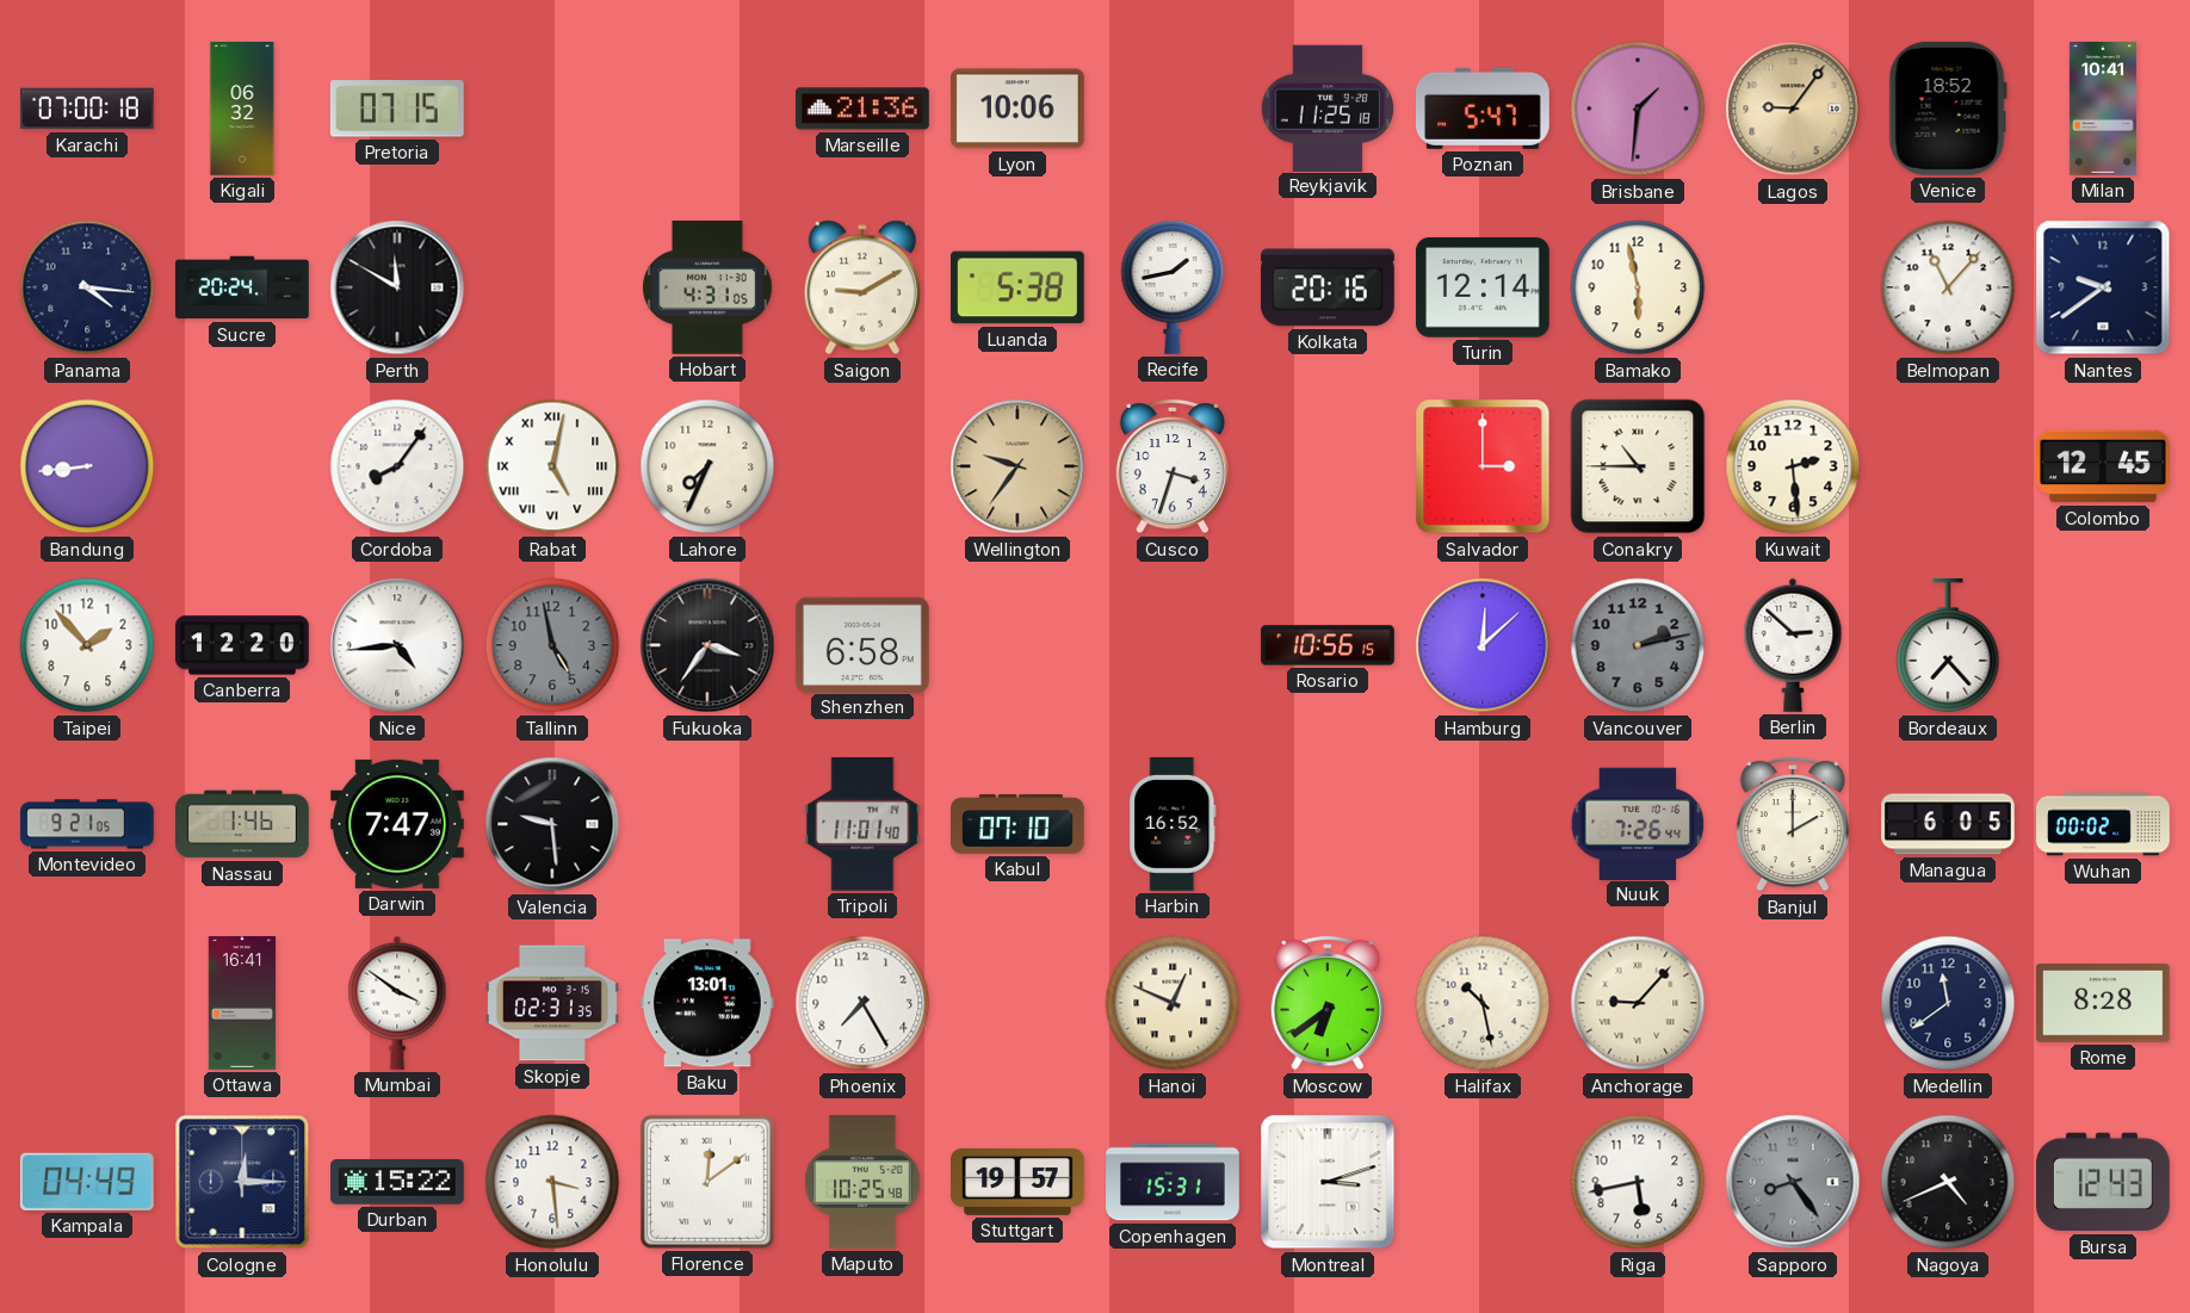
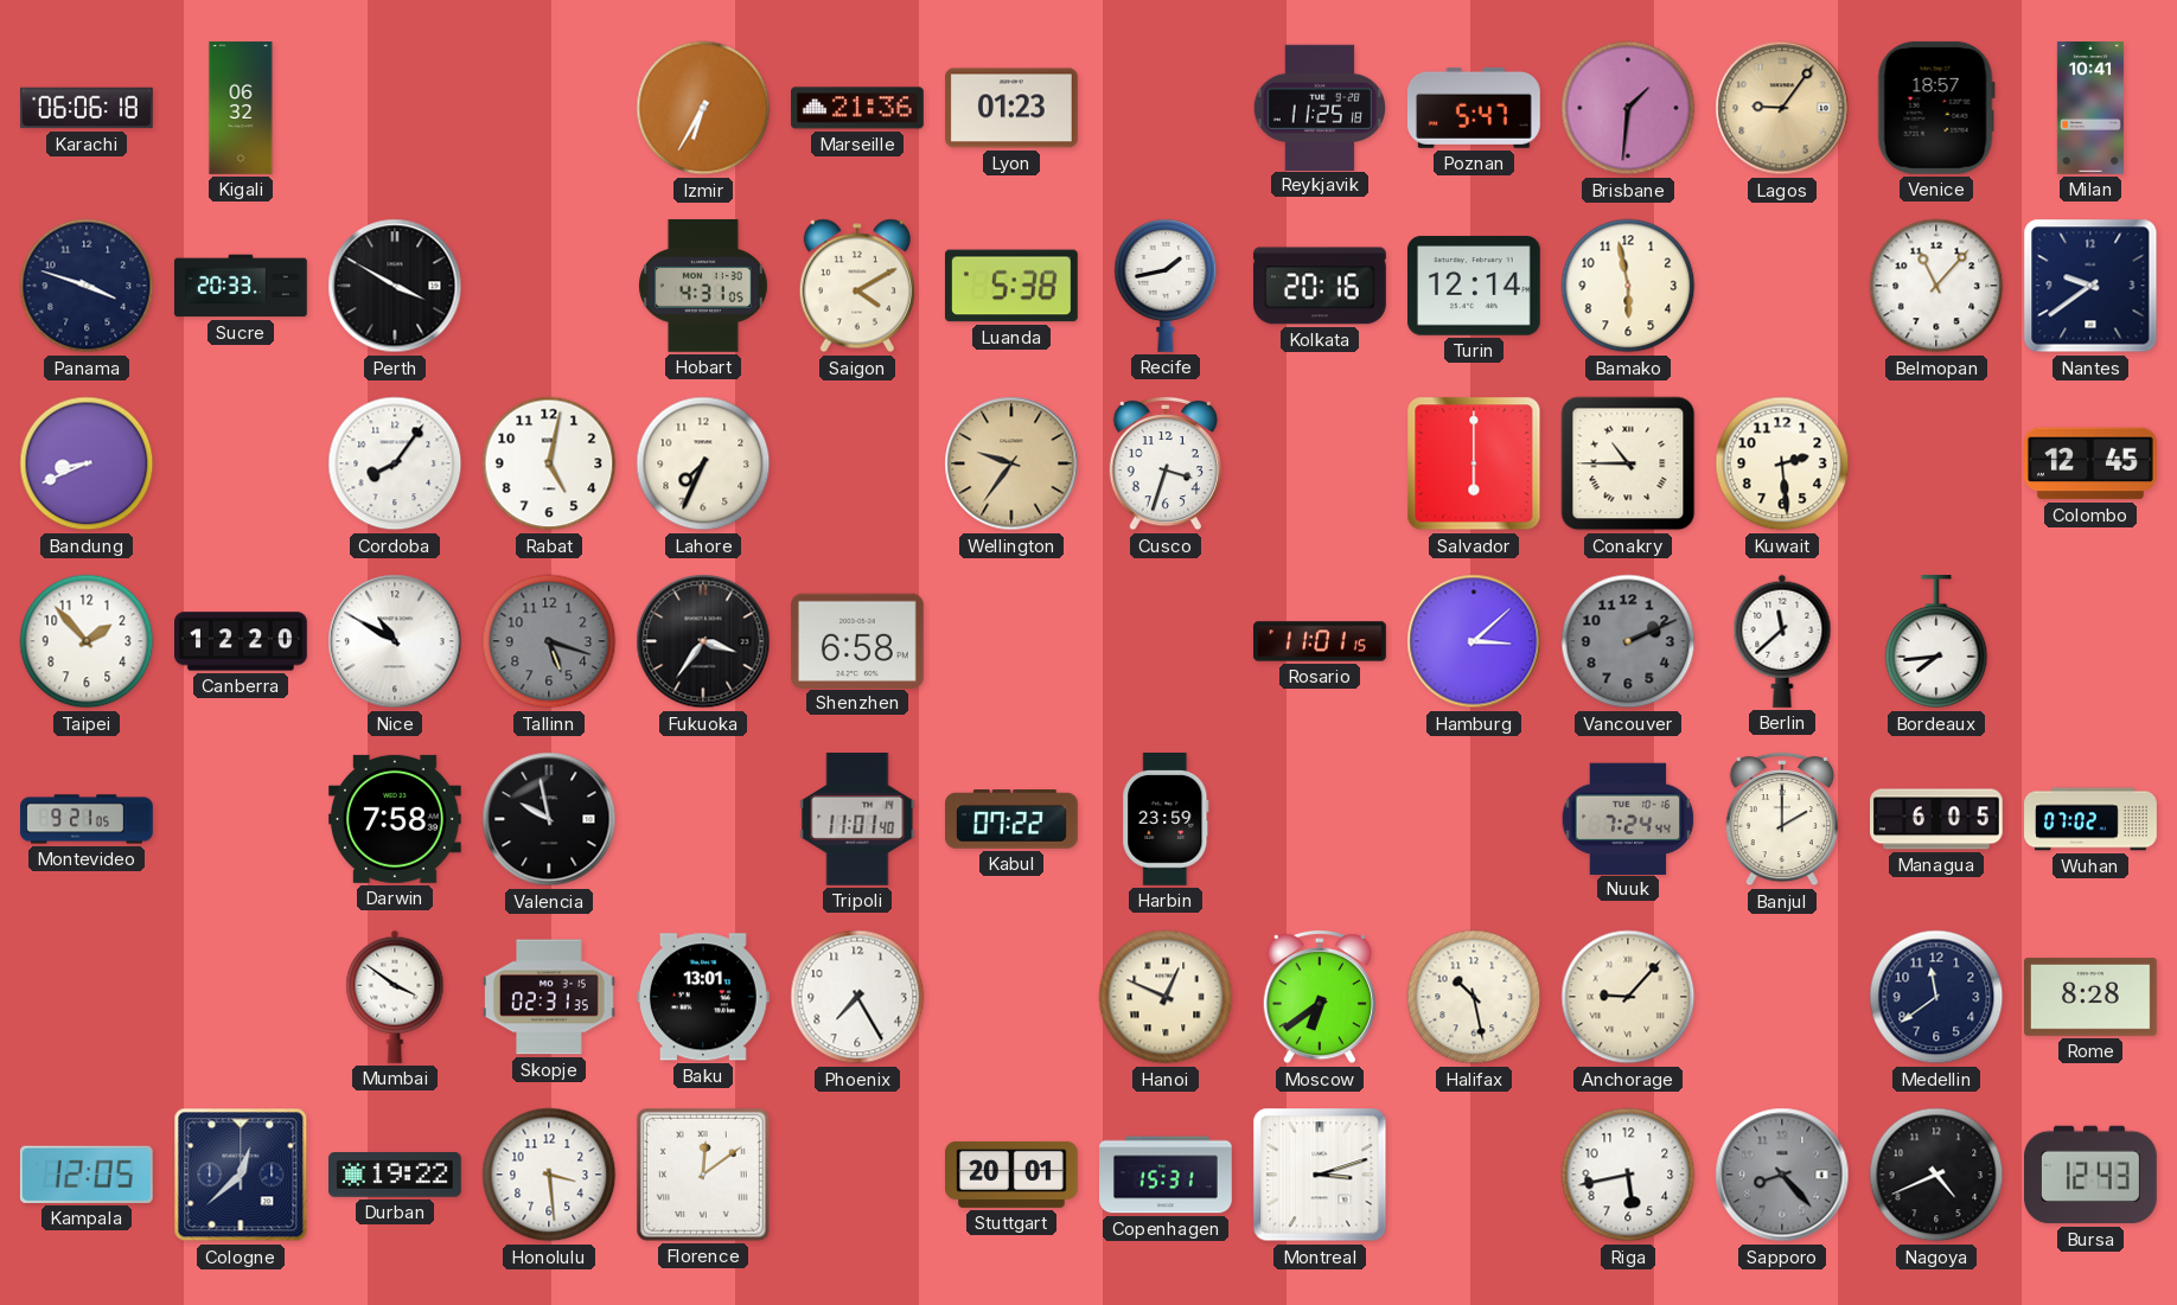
Karachi: 07:00 -> 06:06
Pretoria: 07:15 -> none
Izmir: none -> 6:35
Lyon: 10:06 -> 01:23
Venice: 18:52 -> 18:57
Panama: 4:16 -> 3:48
Sucre: 20:24 -> 20:33
Perth: 11:50 -> 3:50
Saigon: 9:10 -> 4:10
Bandung: 8:44 -> 8:41
Rabat numerals: Roman -> Arabic
Salvador: 3:00 -> 6:00
Nice: 4:44 -> 10:50
Tallinn: 4:58 -> 5:18
Rosario: 10:56 -> 11:01
Hamburg: 12:08 -> 3:08
Vancouver: 2:13 -> 2:11
Berlin: 2:52 -> 11:38
Bordeaux: 7:23 -> 7:44
Nassau: 1:46 -> none
Darwin: 7:47 -> 7:58
Valencia: 9:29 -> 9:58
Kabul: 07:10 -> 07:22
Harbin: 16:52 -> 23:59
Nuuk: 7:26 -> 7:24
Wuhan: 00:02 -> 07:02
Ottawa: 16:41 -> none
Kampala: 04:49 -> 12:05
Cologne: 12:15 -> 12:38
Durban: 15:22 -> 19:22
Maputo: 10:25 -> none
Stuttgart: 19:57 -> 20:01
Sapporo: 8:24 -> 8:23
